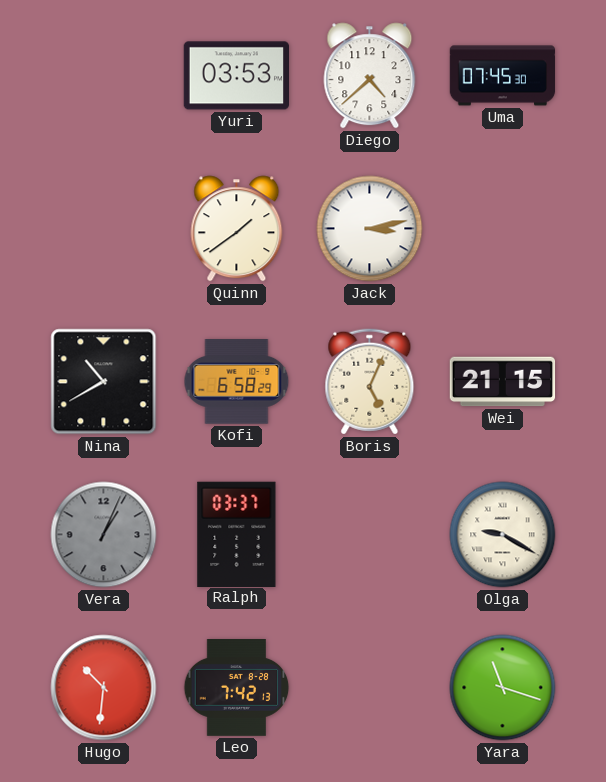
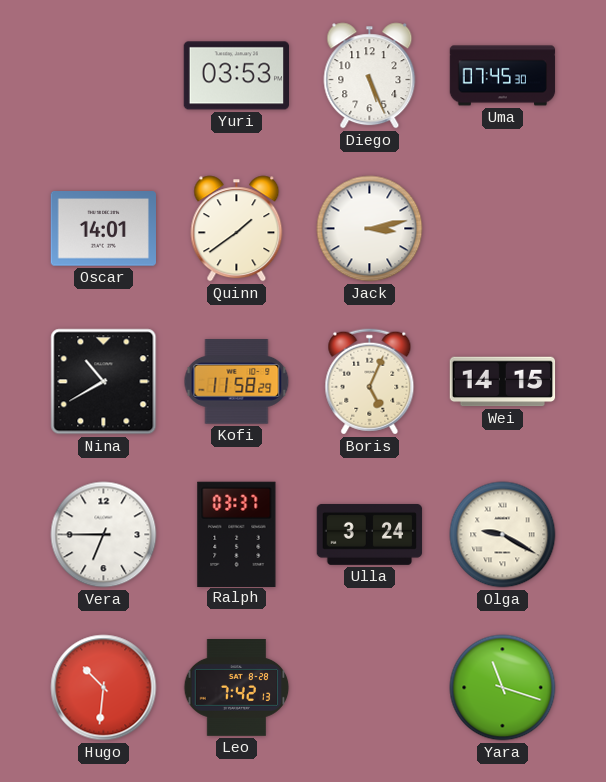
Diego: 4:38 -> 5:26
Oscar: none -> 14:01
Kofi: 6:58 -> 11:58
Wei: 21:15 -> 14:15
Vera: 1:04 -> 6:45
Vera dial: grey -> white
Ulla: none -> 3:24
